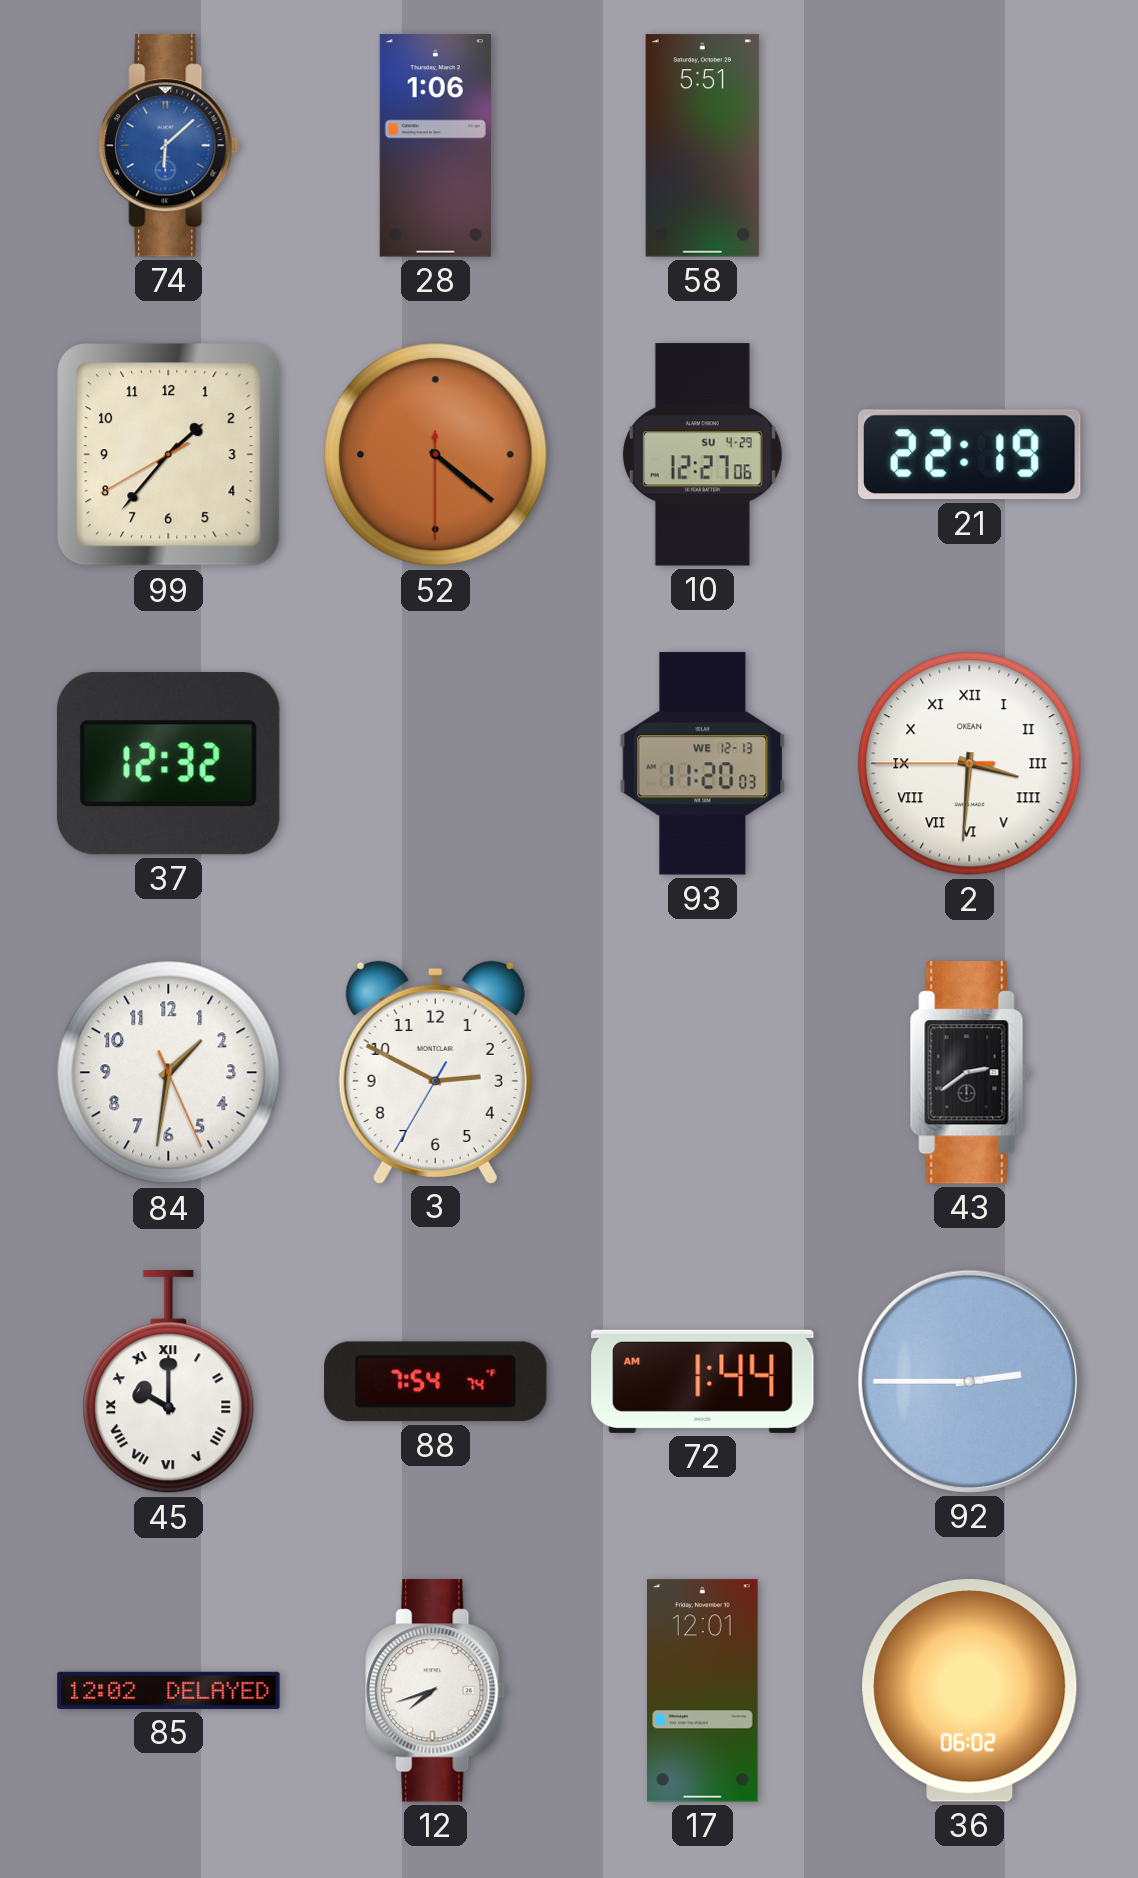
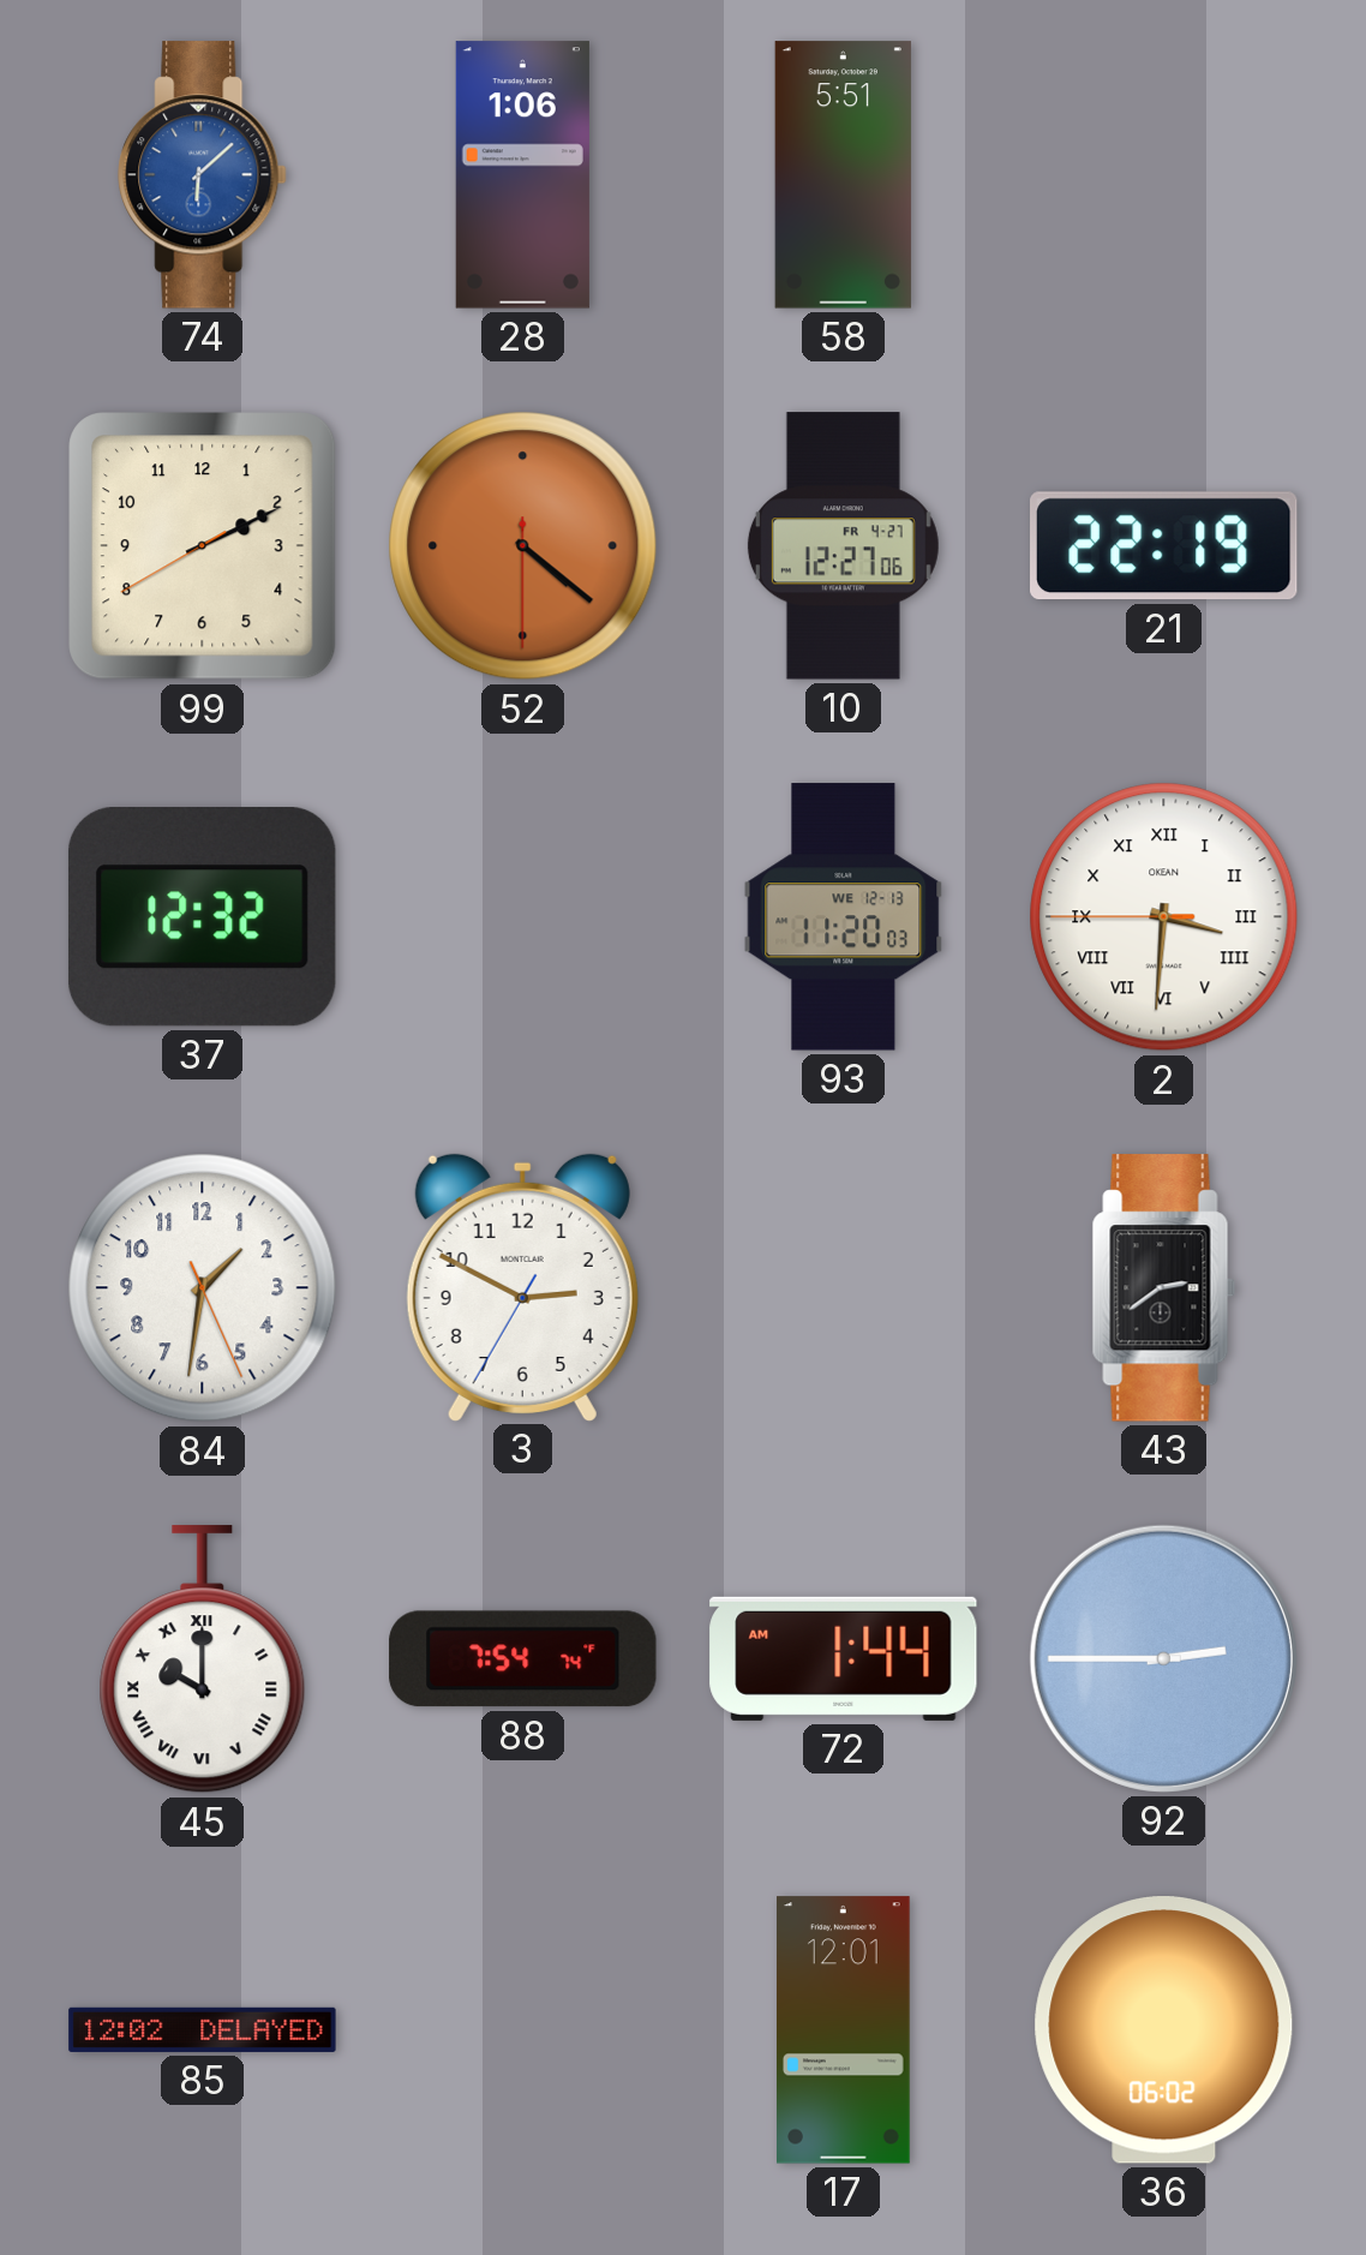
99: 1:36 -> 2:10
10 date: SU 4-29 -> FR 4-27
12: 7:42 -> none
